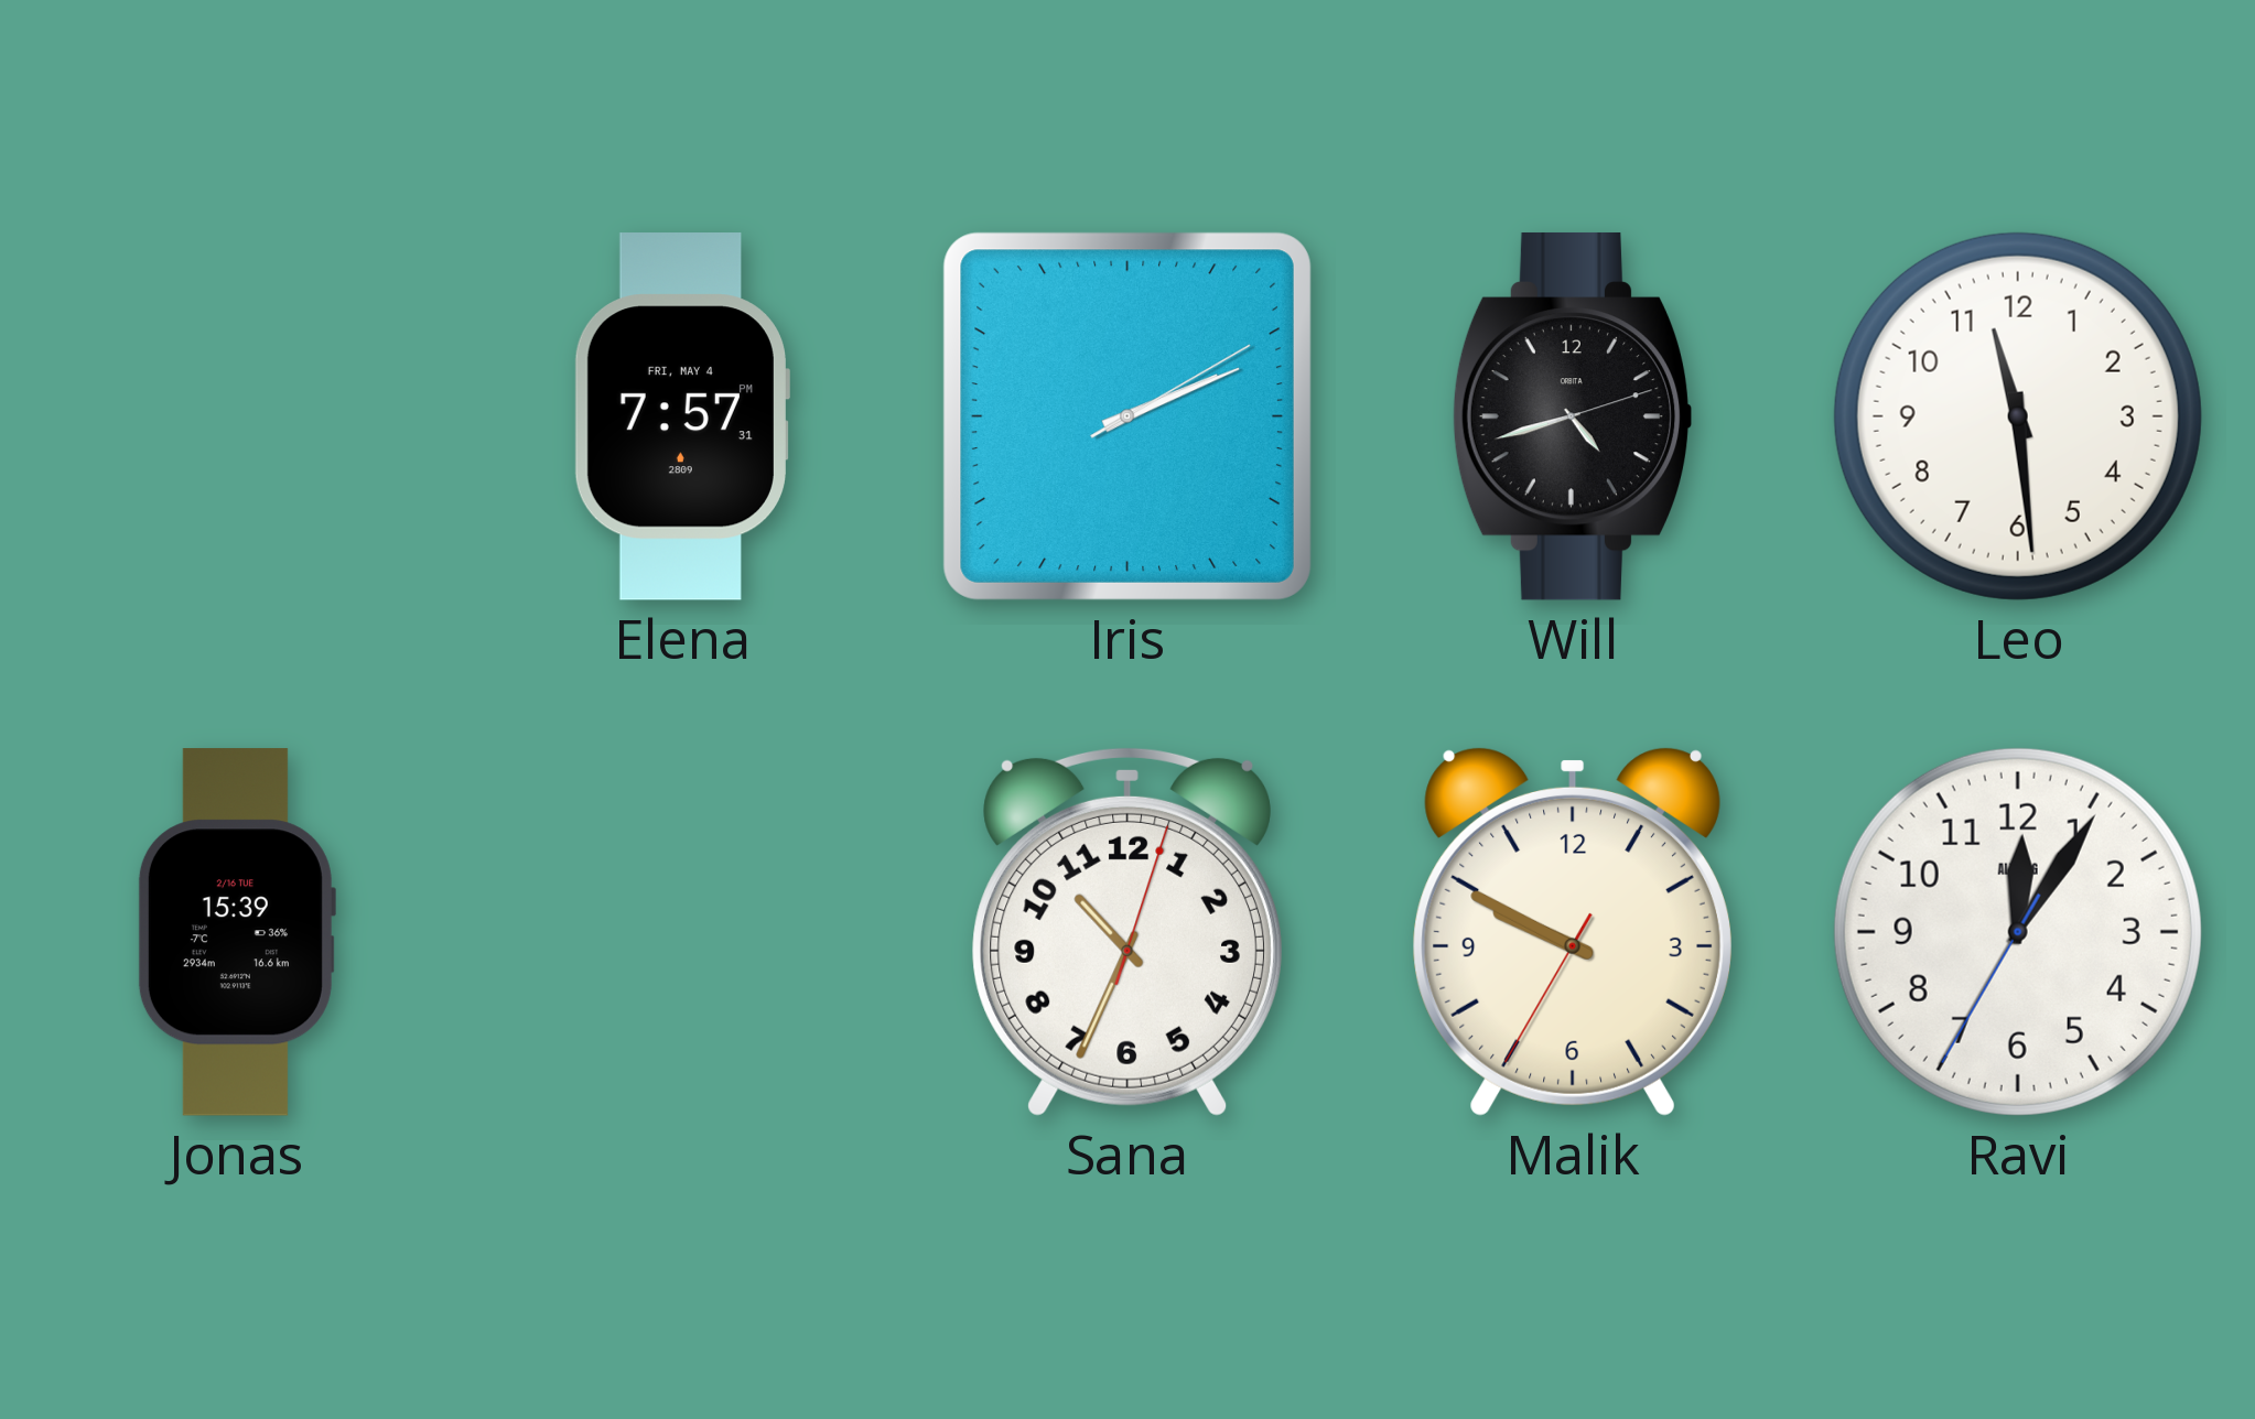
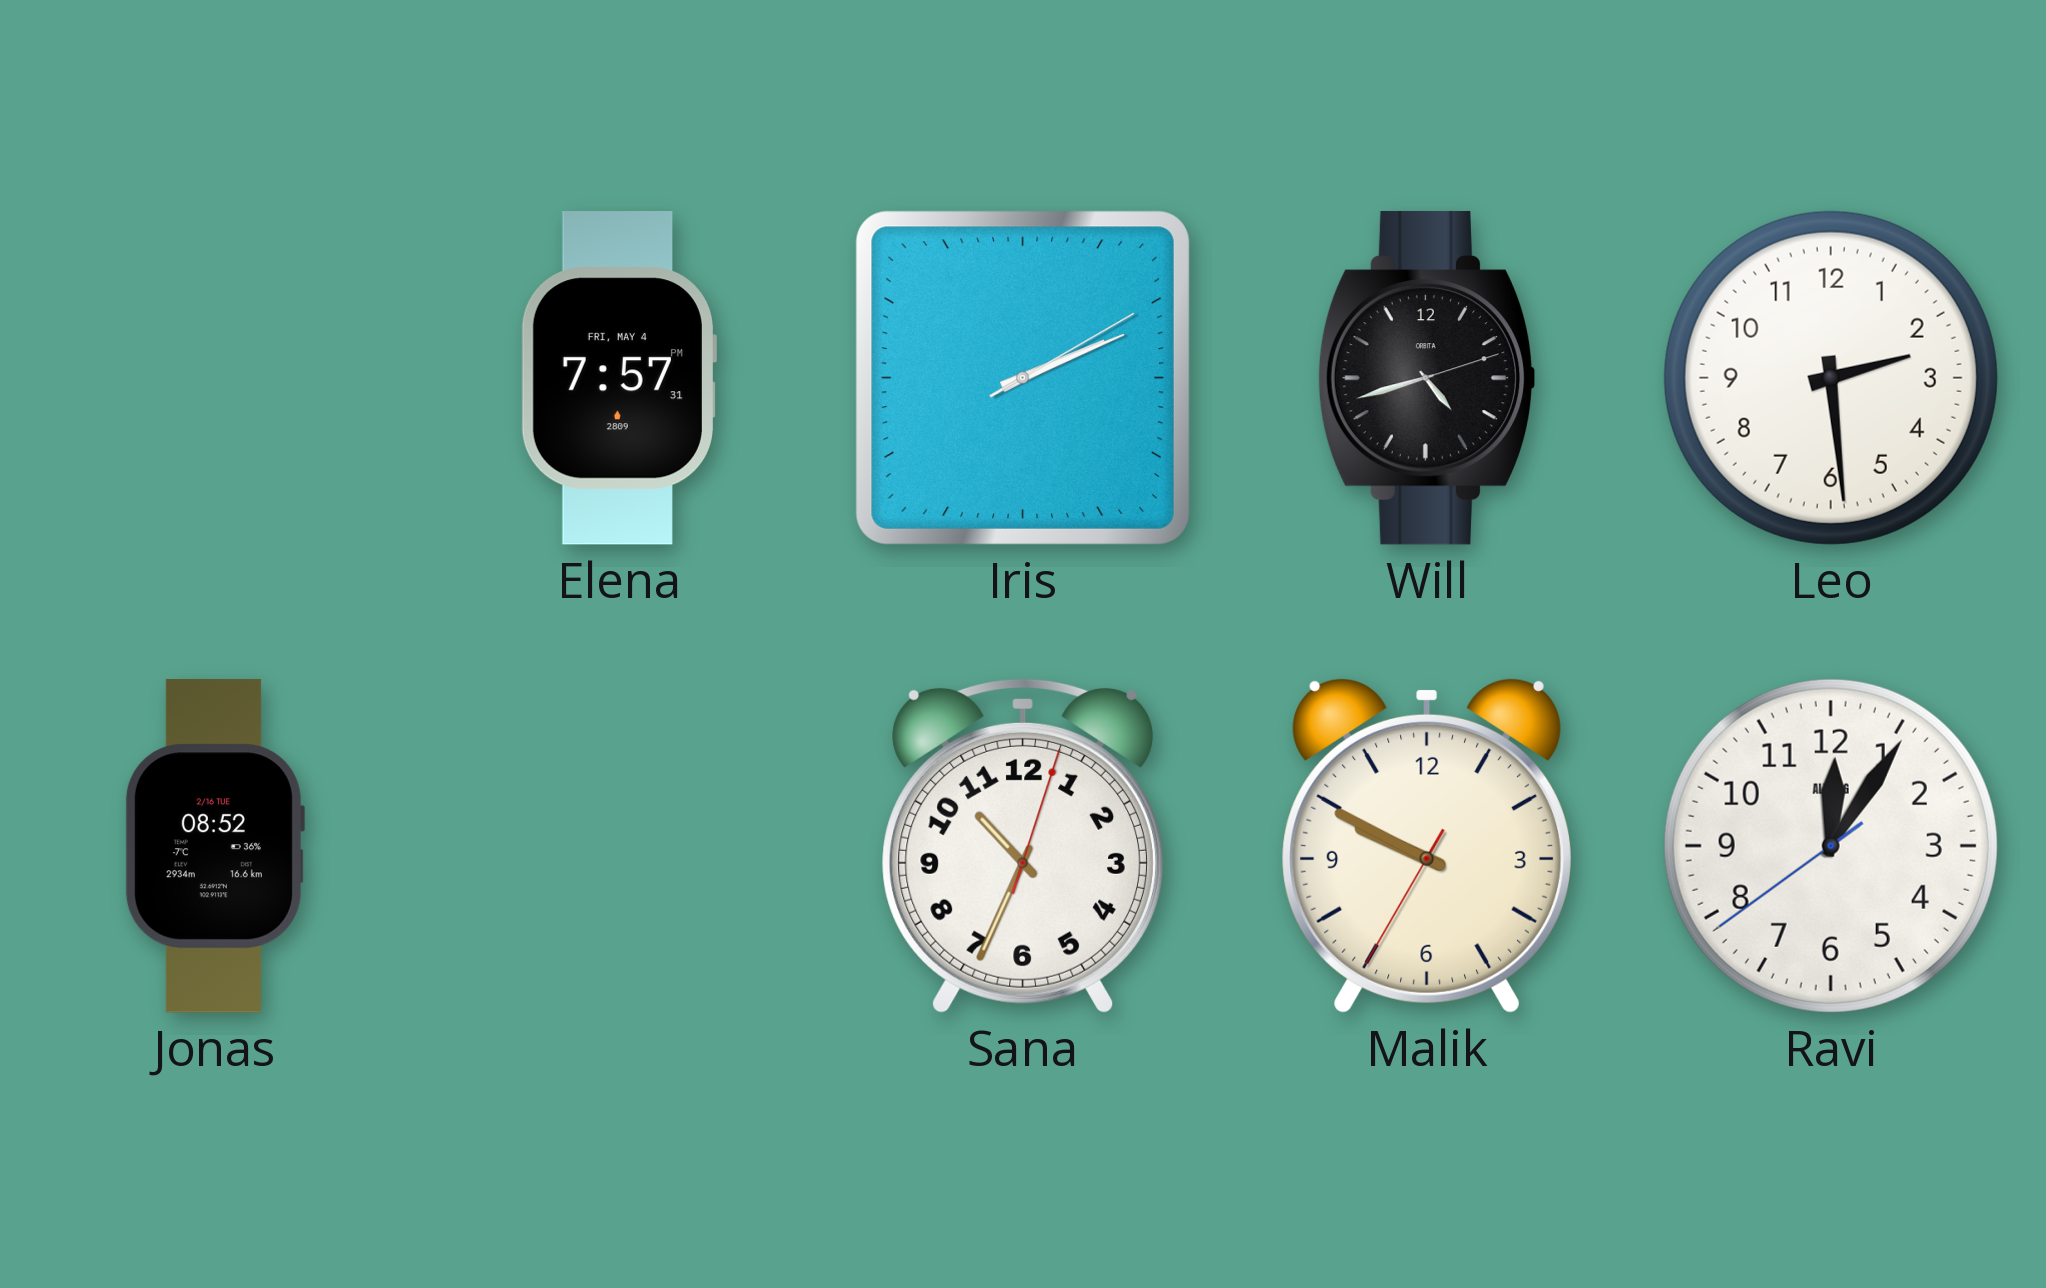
Leo: 11:29 -> 2:29
Jonas: 15:39 -> 08:52
Ravi: 12:05:35 -> 12:05:39
